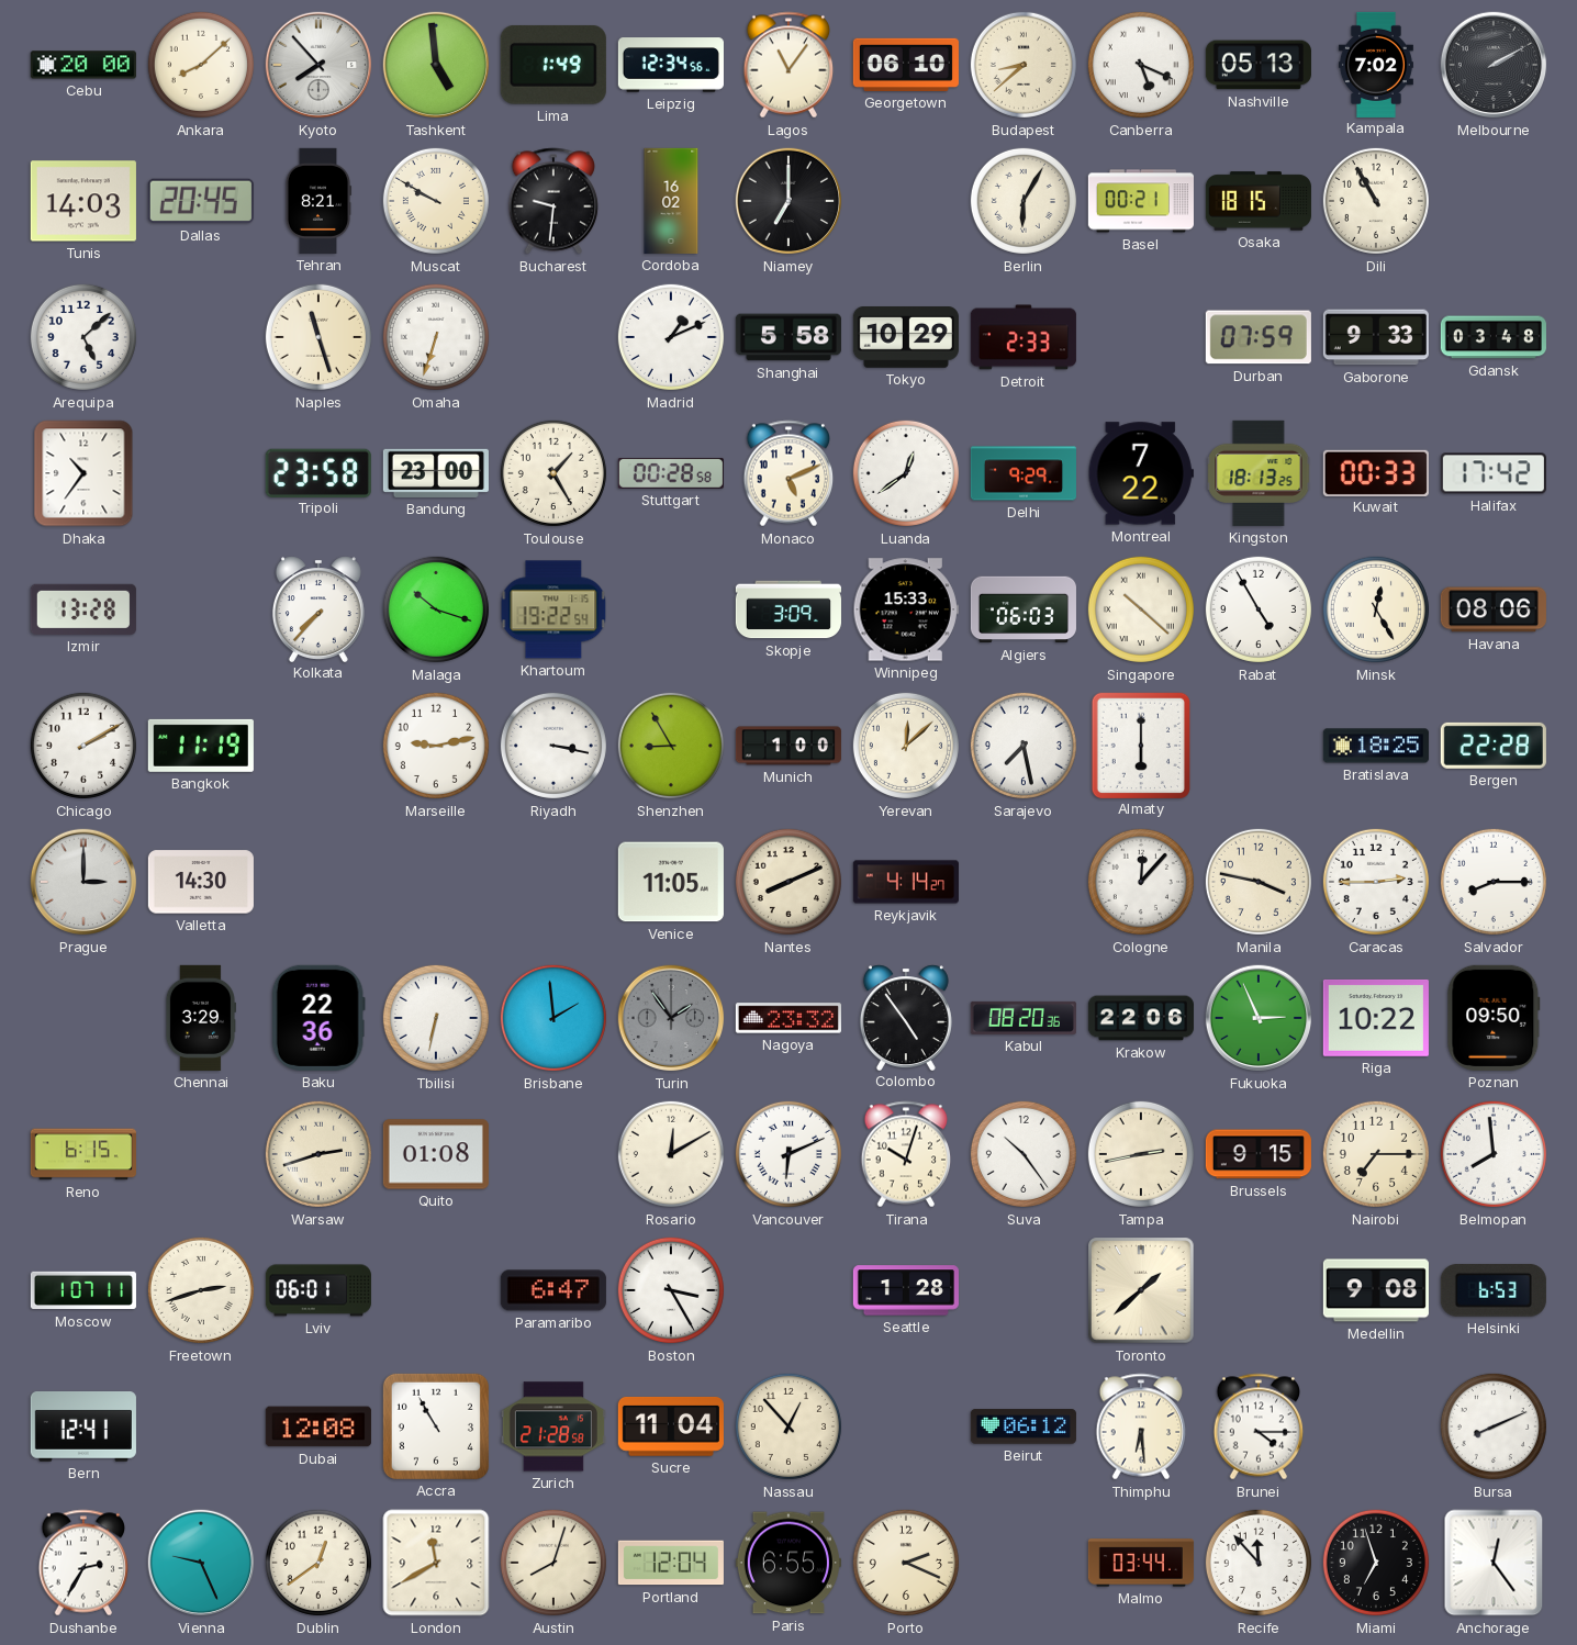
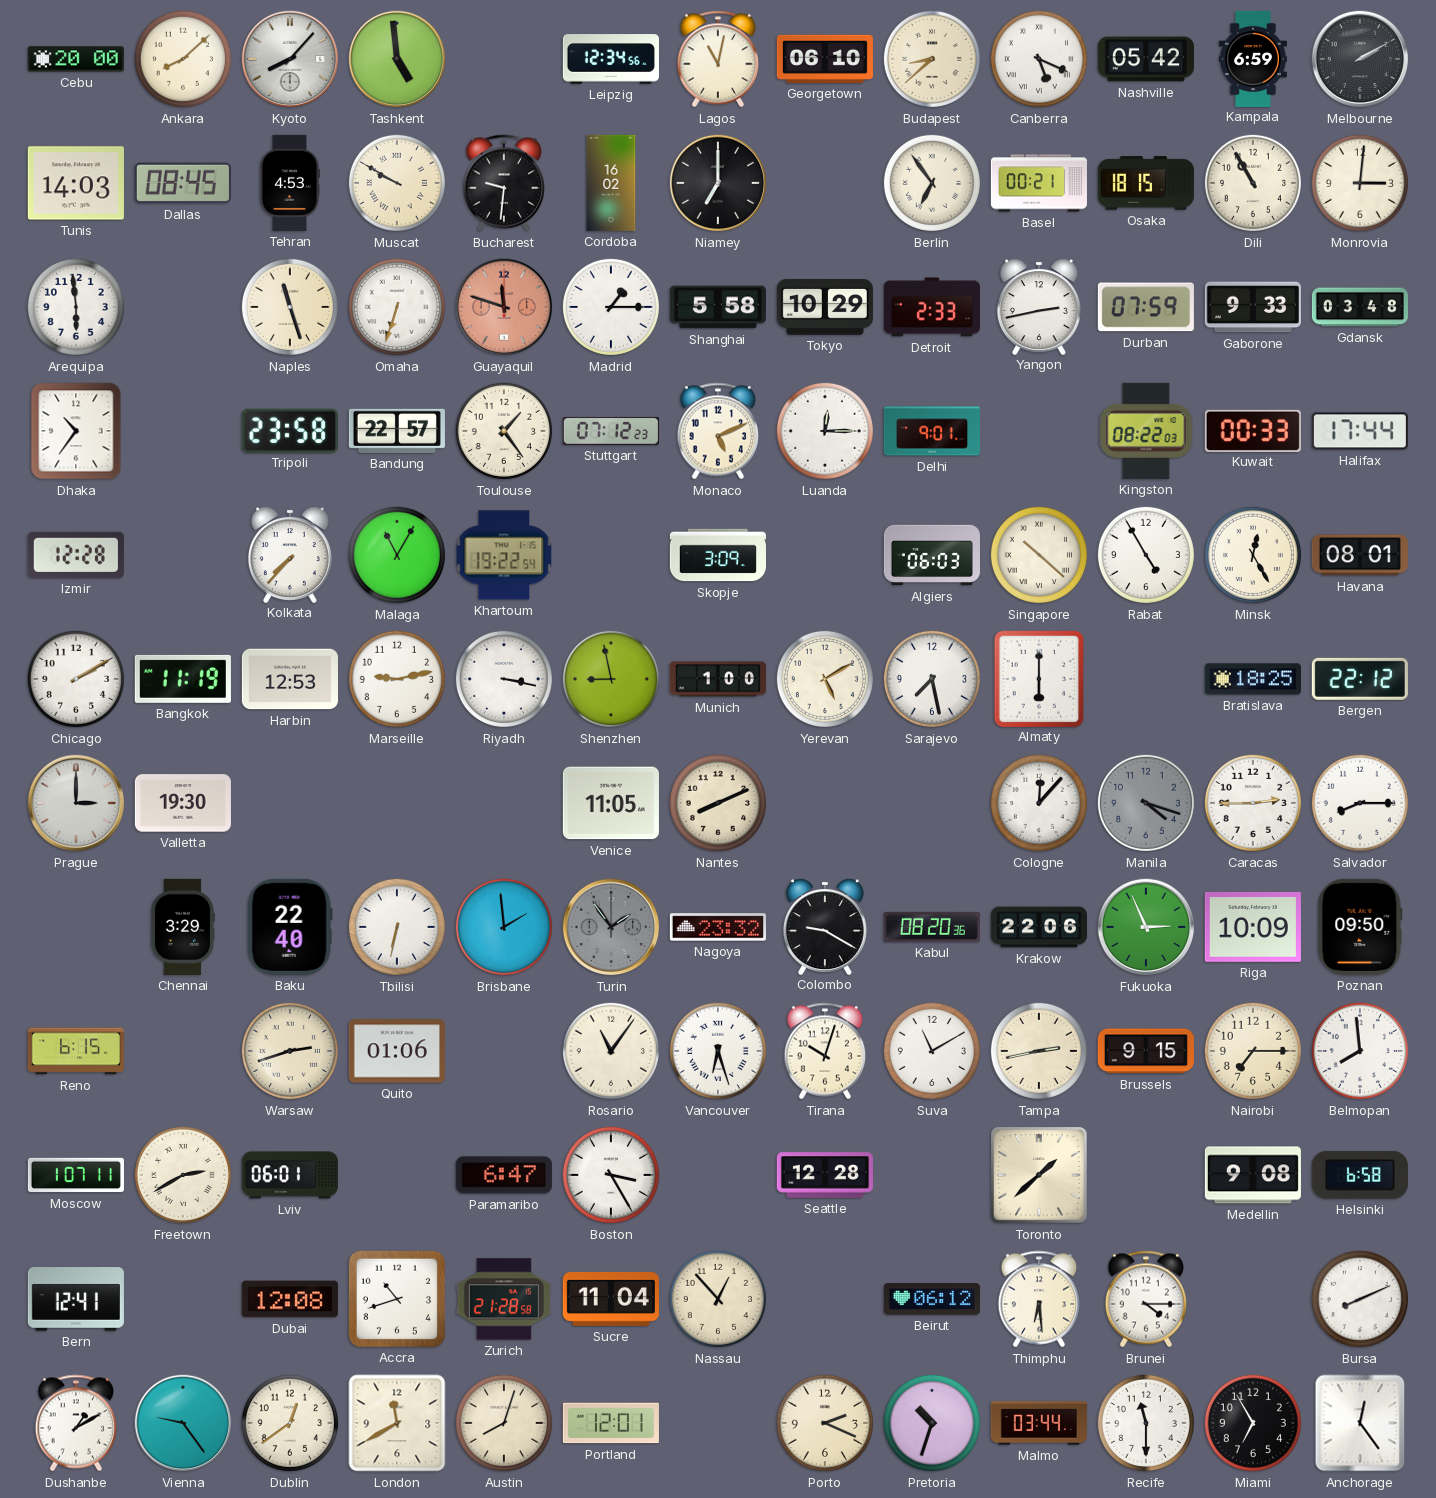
Kyoto: 7:53 -> 8:07
Lima: 1:49 -> none
Lagos: 11:06 -> 11:02
Nashville: 05:13 -> 05:42
Kampala: 7:02 -> 6:59
Dallas: 20:45 -> 08:45
Tehran: 8:21 -> 4:53
Berlin: 6:05 -> 6:54
Monrovia: none -> 3:01
Arequipa: 5:08 -> 5:59
Guayaquil: none -> 11:48
Madrid: 1:11 -> 1:15
Yangon: none -> 2:43
Bandung: 23:00 -> 22:57
Toulouse: 1:25 -> 1:24
Stuttgart: 00:28 -> 07:12
Luanda: 12:39 -> 12:15
Delhi: 9:29 -> 9:01
Montreal: 7:22 -> none
Kingston: 18:13 -> 08:22
Halifax: 17:42 -> 17:44
Izmir: 13:28 -> 12:28
Malaga: 10:18 -> 11:05
Winnipeg: 15:33 -> none
Havana: 08:06 -> 08:01
Harbin: none -> 12:53
Shenzhen: 8:55 -> 8:58
Yerevan: 12:08 -> 5:10
Bergen: 22:28 -> 22:12
Valletta: 14:30 -> 19:30
Reykjavik: 4:14 -> none
Manila: 3:47 -> 4:18
Manila dial: cream -> grey
Baku: 22:36 -> 22:40
Colombo: 4:54 -> 9:20
Riga: 10:22 -> 10:09
Quito: 01:08 -> 01:06
Rosario: 12:10 -> 11:06
Vancouver: 6:11 -> 6:27
Suva: 10:24 -> 11:10
Freetown: 2:42 -> 2:40
Seattle: 1:28 -> 12:28
Helsinki: 6:53 -> 6:58
Accra: 10:55 -> 10:42
Dushanbe: 2:35 -> 1:10
Vienna: 9:26 -> 9:24
Portland: 12:04 -> 12:01
Paris: 6:55 -> none
Pretoria: none -> 10:33
Recife: 11:53 -> 11:30
Miami: 6:57 -> 6:55
